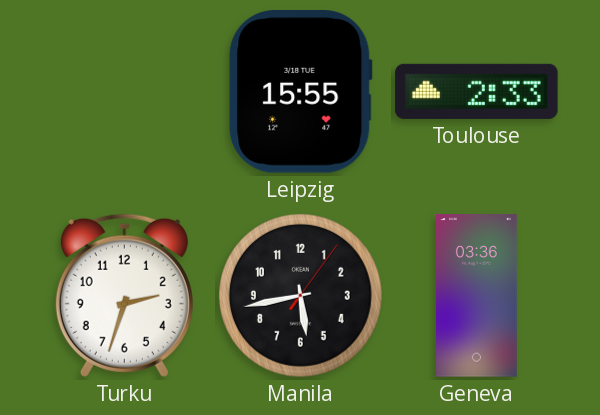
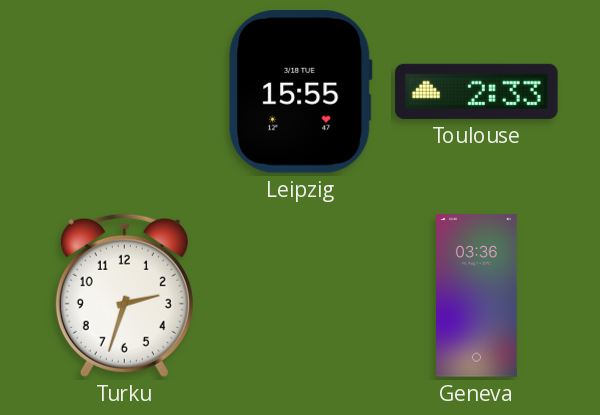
Manila: 5:43 -> none
